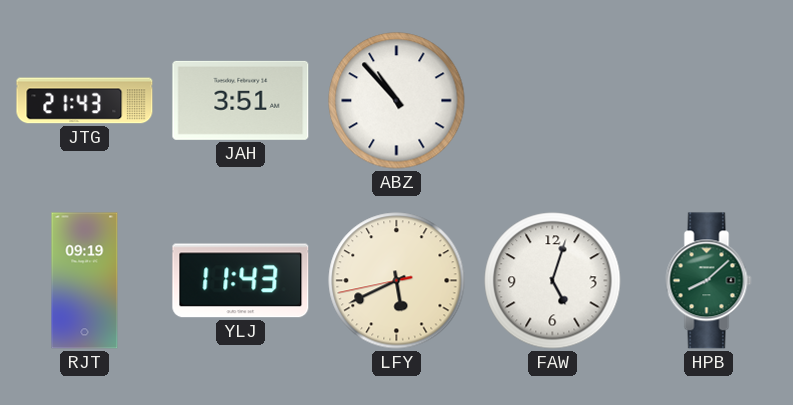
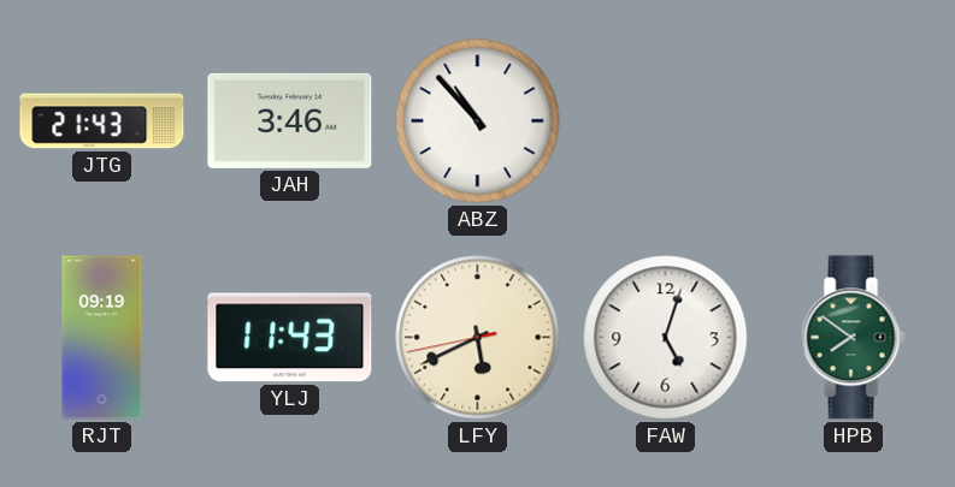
JAH: 3:51 -> 3:46
HPB: 8:08 -> 7:51
